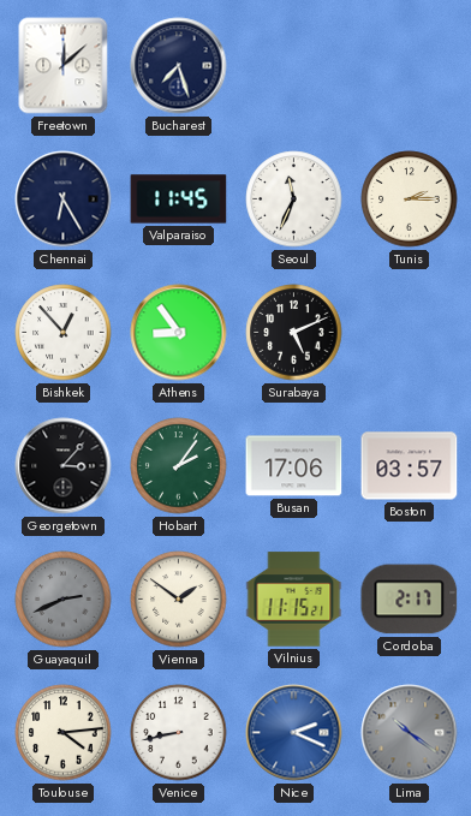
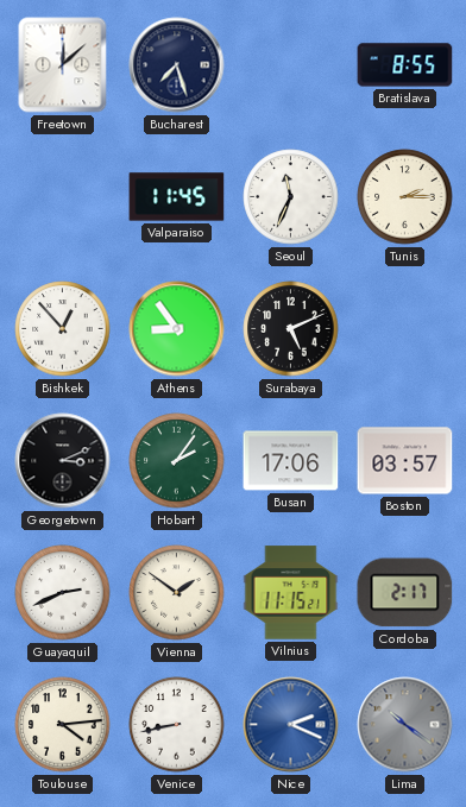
Bratislava: none -> 8:55
Chennai: 6:25 -> none
Georgetown: 3:07 -> 3:11
Guayaquil dial: grey -> white
